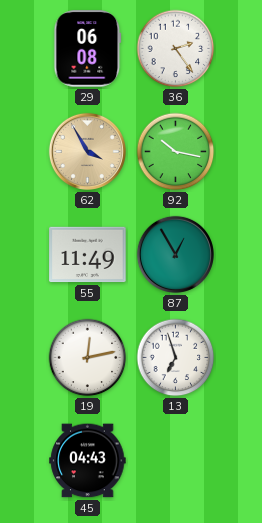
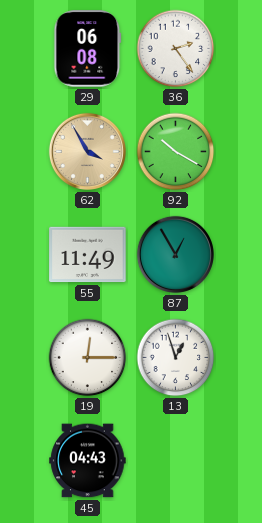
92: 10:17 -> 10:20
19: 12:13 -> 12:15
13: 6:57 -> 12:57
